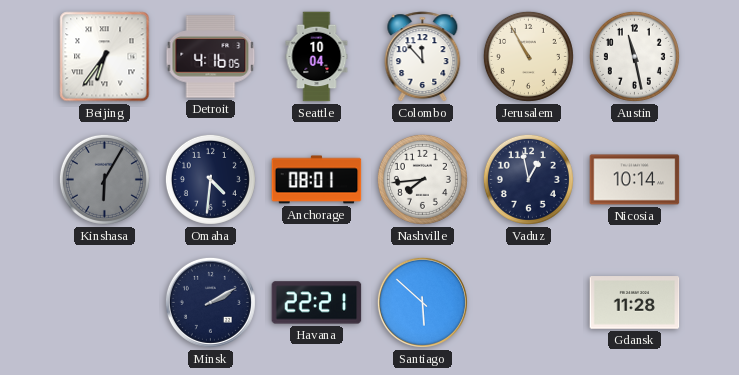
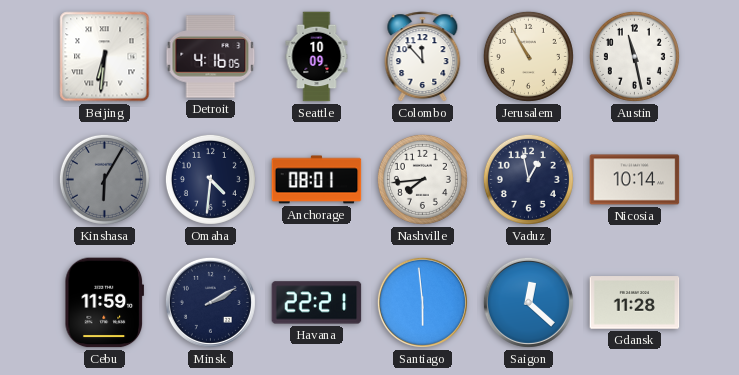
Beijing: 6:36 -> 6:31
Seattle: 10:04 -> 10:09
Cebu: none -> 11:59
Santiago: 5:52 -> 5:59
Saigon: none -> 12:22
